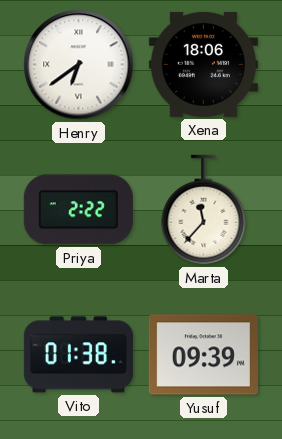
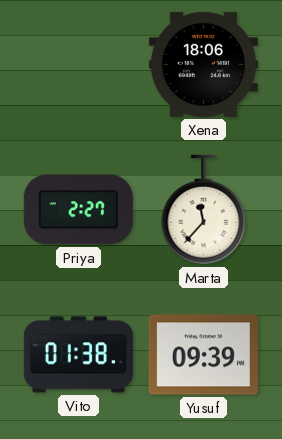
Henry: 6:39 -> none
Priya: 2:22 -> 2:27
